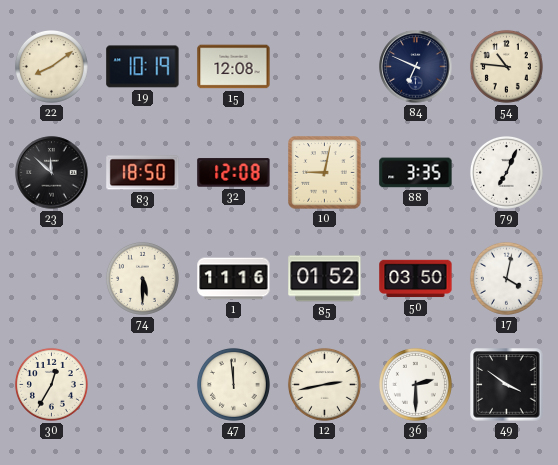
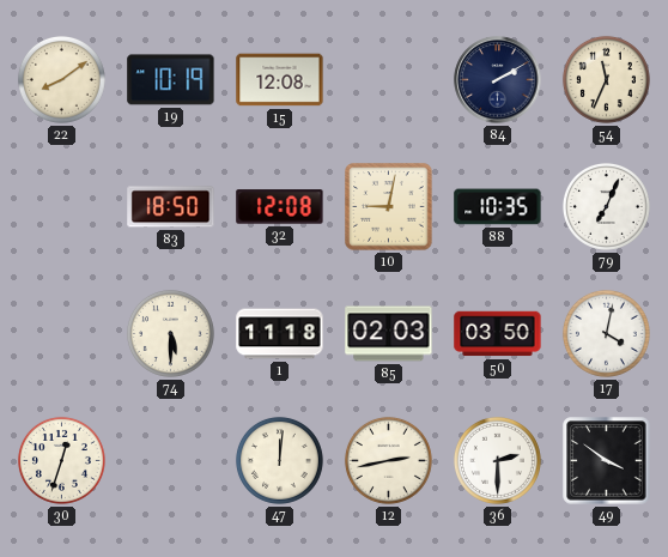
84: 6:49 -> 2:10
54: 10:46 -> 11:34
23: 11:52 -> none
88: 3:35 -> 10:35
1: 11:16 -> 11:18
85: 01:52 -> 02:03
30: 12:35 -> 12:33
47: 11:59 -> 12:01
